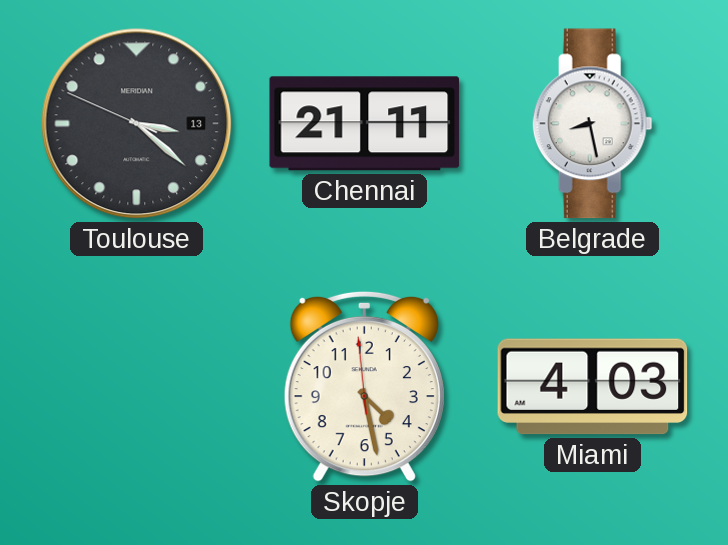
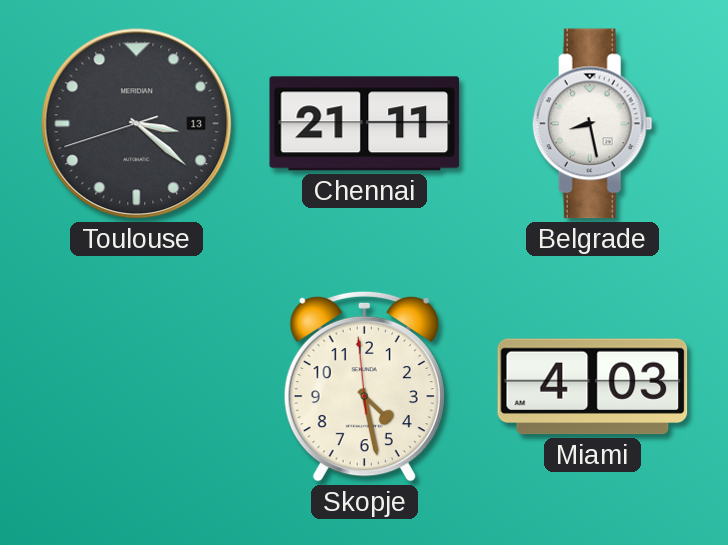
Toulouse: 3:21:49 -> 3:21:42
